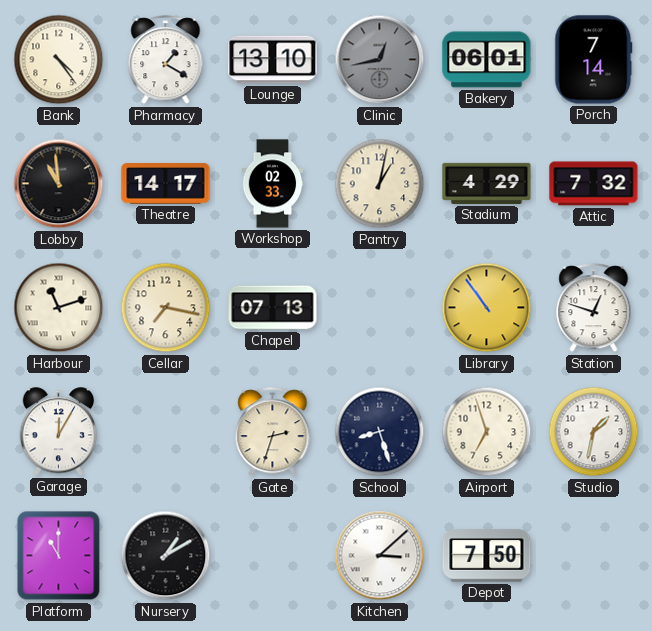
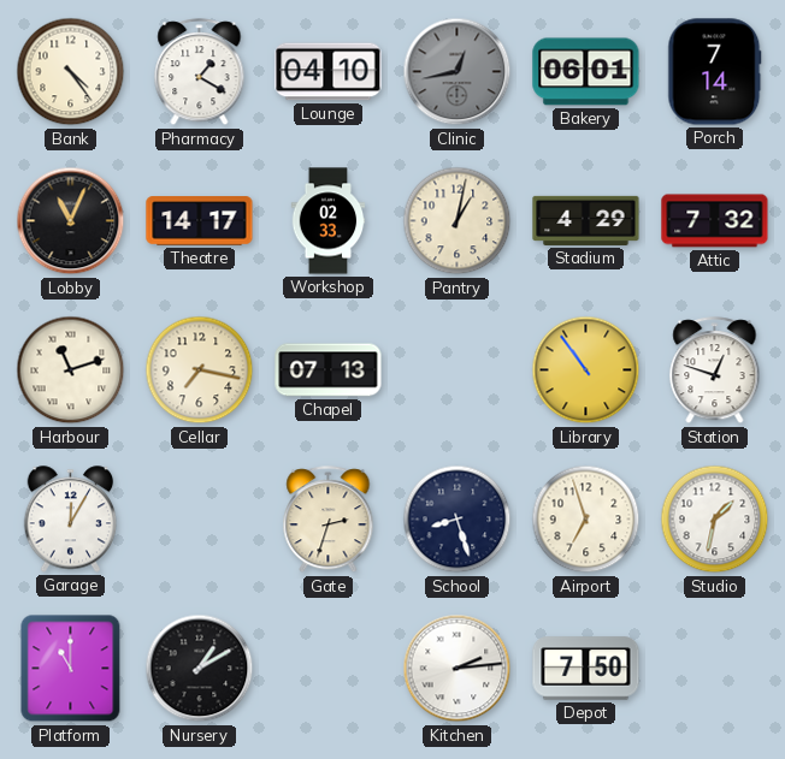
Lounge: 13:10 -> 04:10
Lobby: 10:59 -> 11:04
Kitchen: 3:08 -> 2:14
